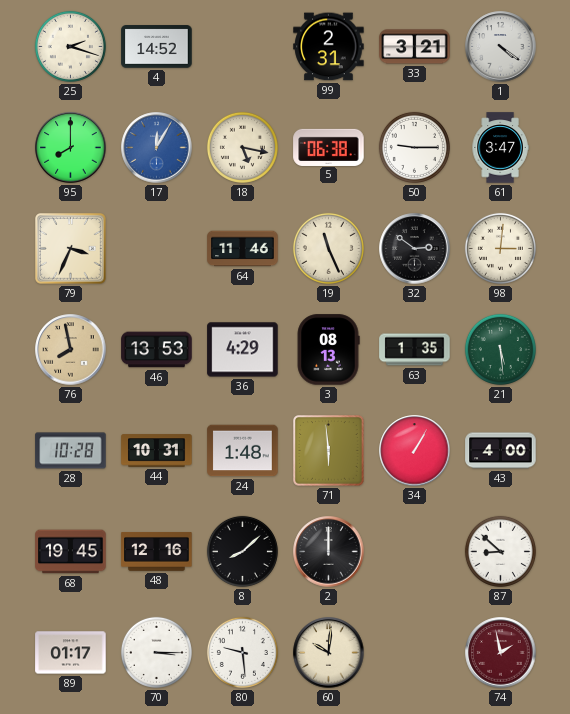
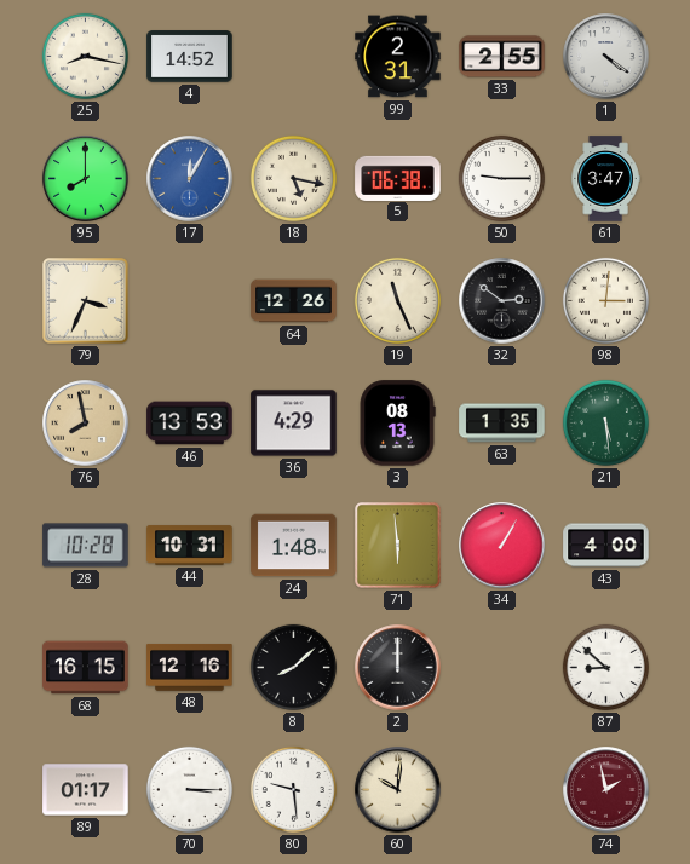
25: 2:18 -> 8:17
33: 3:21 -> 2:55
64: 11:46 -> 12:26
68: 19:45 -> 16:15
